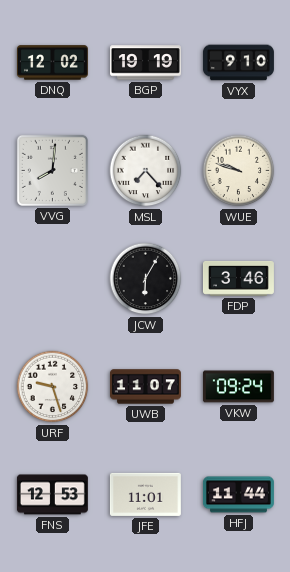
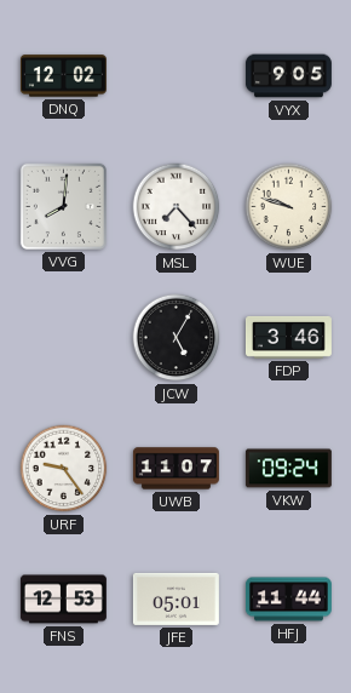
BGP: 19:19 -> none
VYX: 9:10 -> 9:05
JCW: 6:05 -> 5:05
URF: 9:27 -> 9:24
JFE: 11:01 -> 05:01
